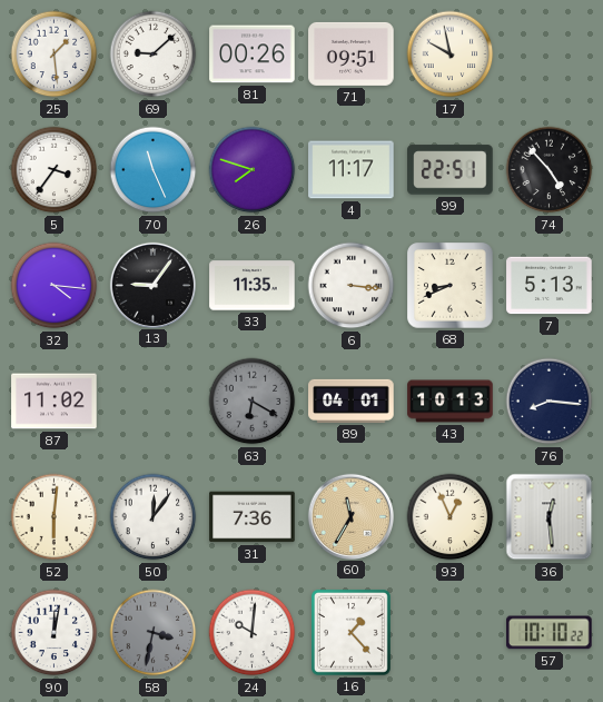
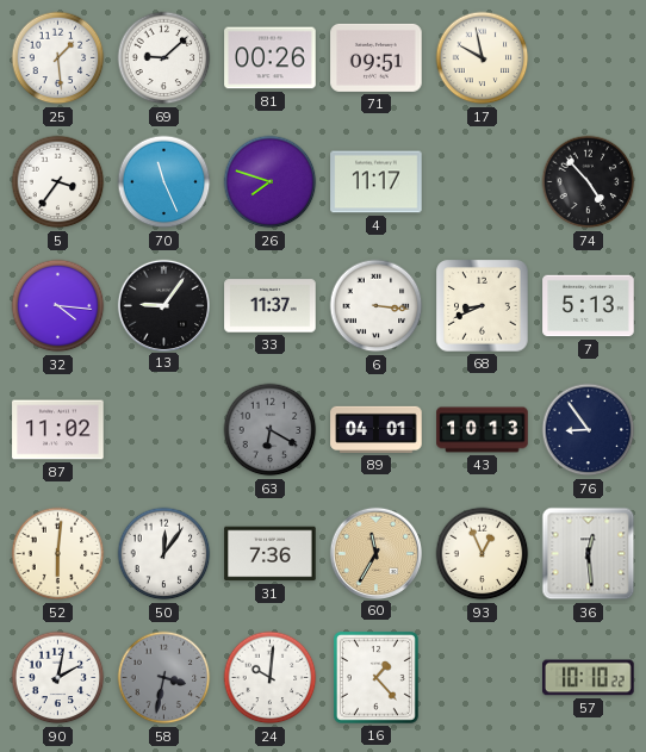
99: 22:51 -> none
33: 11:35 -> 11:37
76: 8:16 -> 8:54
90: 12:02 -> 2:02
